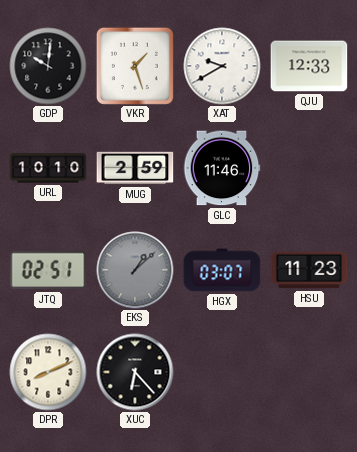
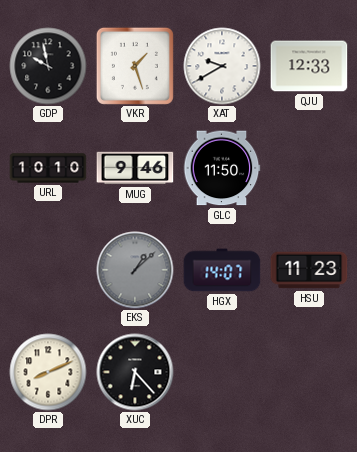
GDP: 10:01 -> 9:58
MUG: 2:59 -> 9:46
GLC: 11:46 -> 11:50
JTQ: 02:51 -> none
HGX: 03:07 -> 14:07
